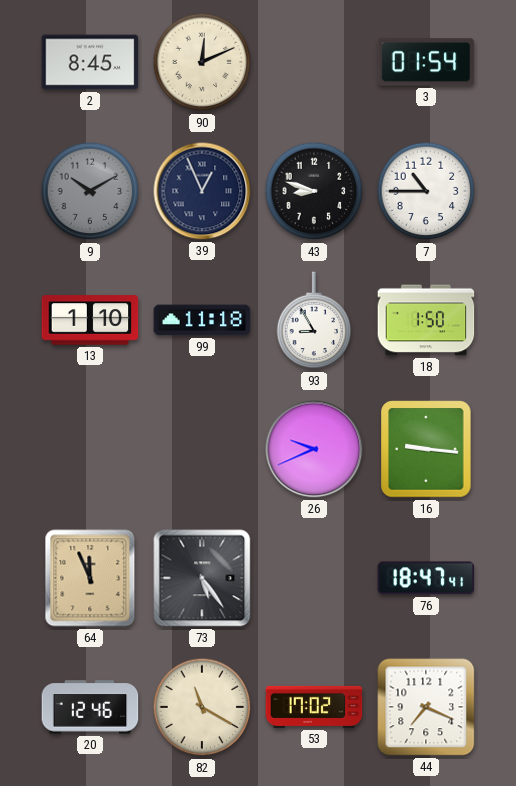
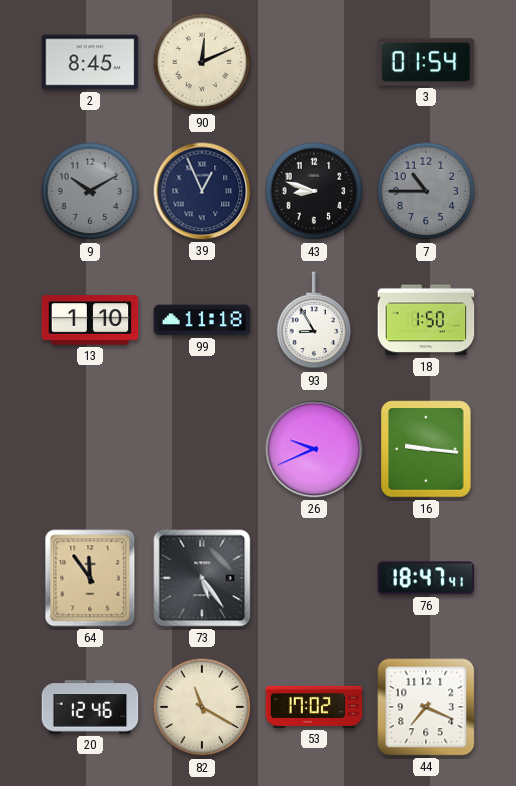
7 dial: white -> grey
64: 11:56 -> 11:54
